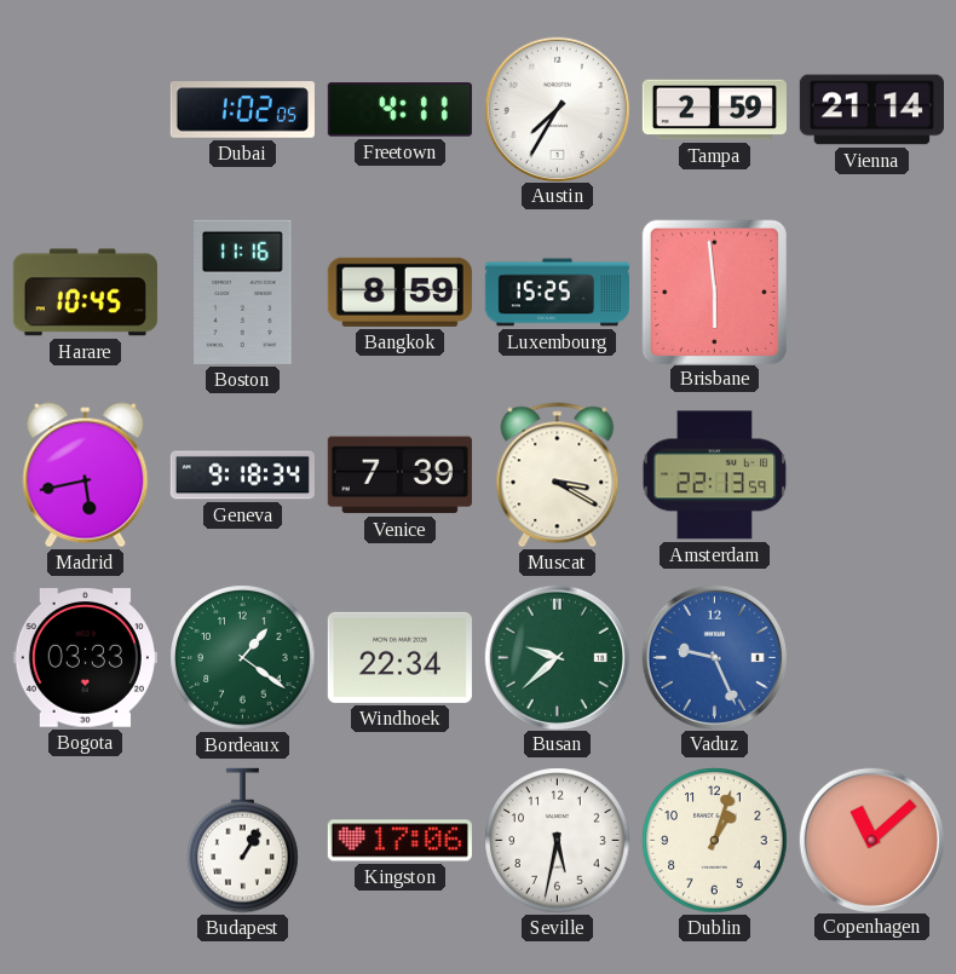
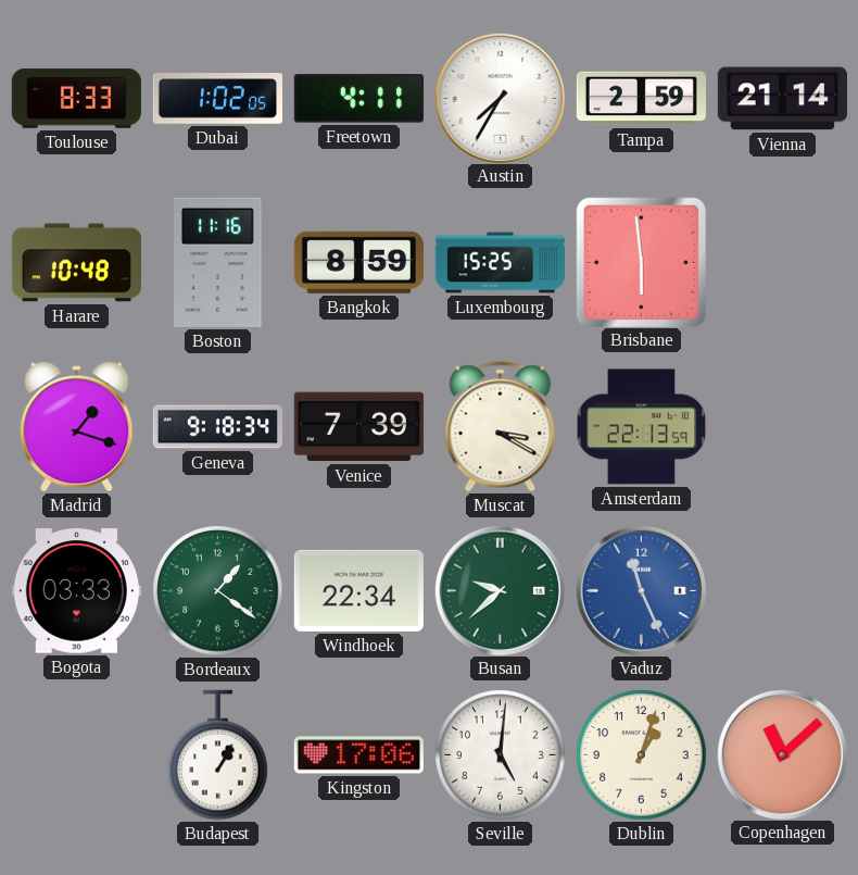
Toulouse: none -> 8:33
Harare: 10:45 -> 10:48
Madrid: 5:43 -> 1:18
Vaduz: 9:26 -> 11:26
Seville: 5:32 -> 5:01
